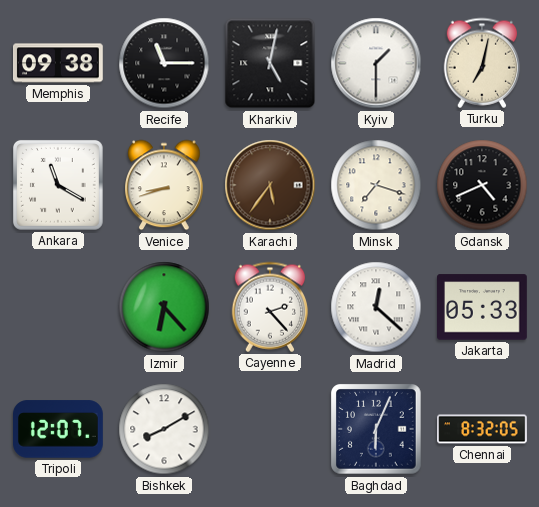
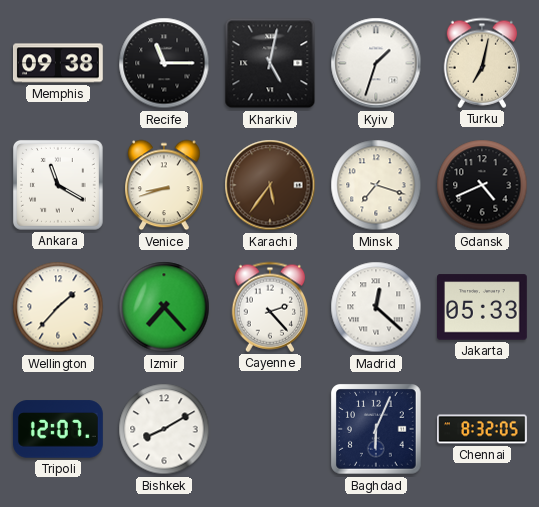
Kyiv: 1:30 -> 1:33
Wellington: none -> 1:37
Izmir: 6:23 -> 7:23
